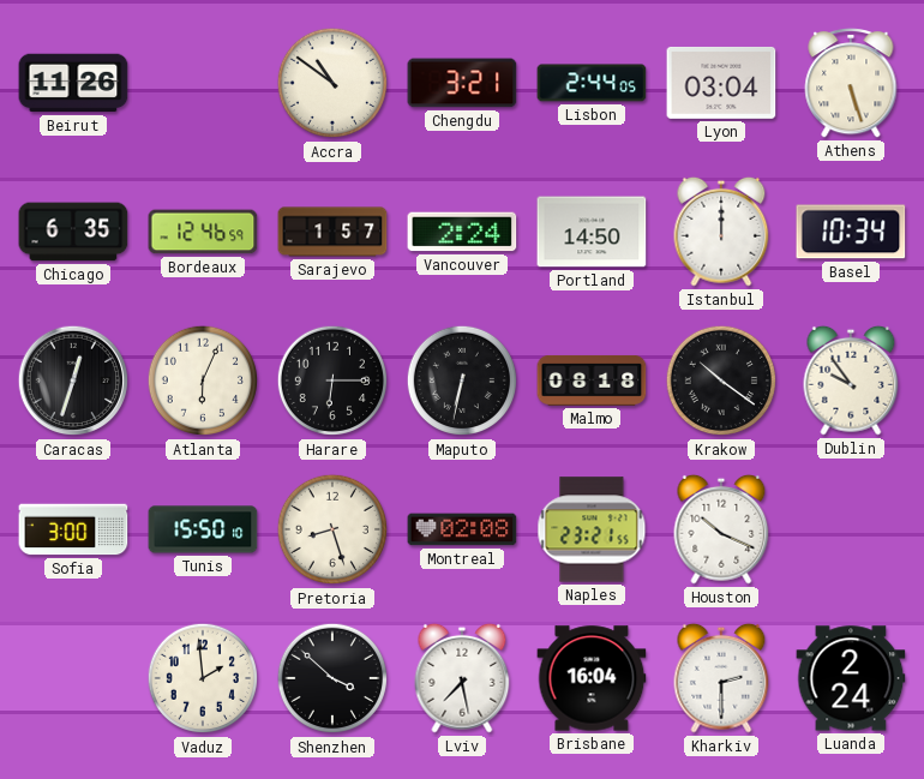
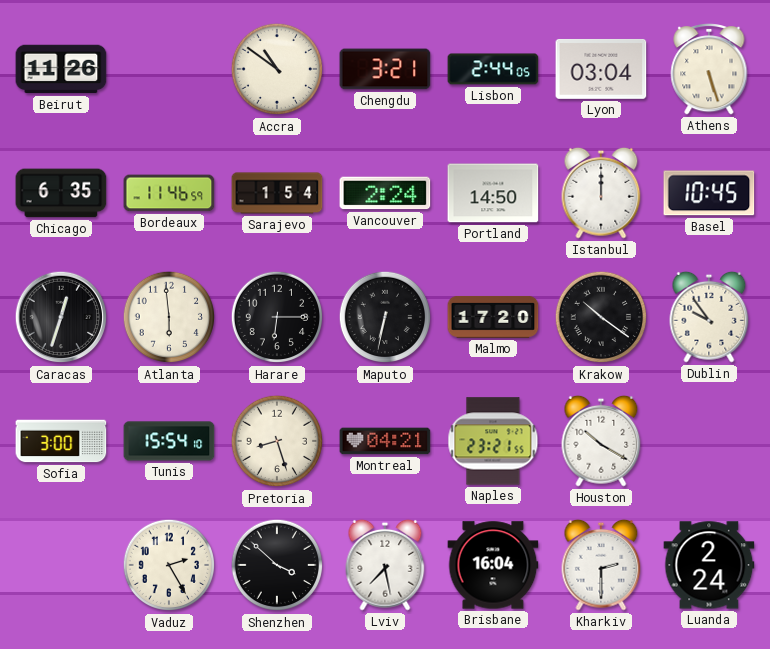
Bordeaux: 12:46 -> 11:46
Sarajevo: 1:57 -> 1:54
Basel: 10:34 -> 10:45
Atlanta: 6:04 -> 5:59
Malmo: 08:18 -> 17:20
Tunis: 15:50 -> 15:54
Montreal: 02:08 -> 04:21
Houston: 10:19 -> 10:20
Vaduz: 1:59 -> 2:25
